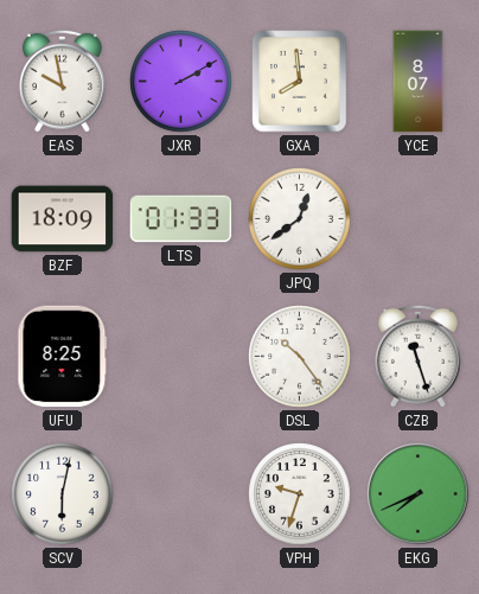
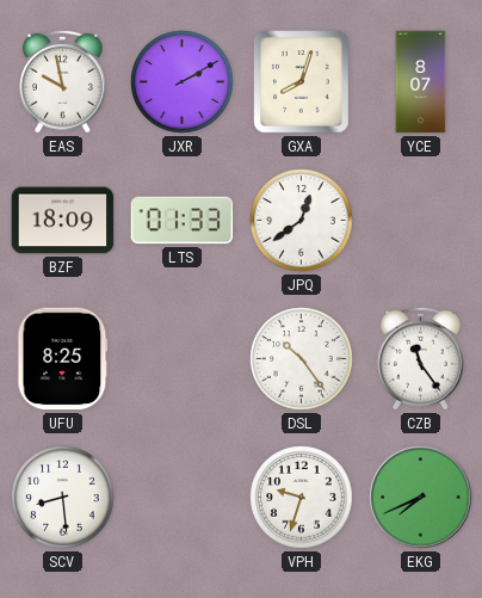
GXA: 7:59 -> 8:03
CZB: 11:27 -> 11:24
SCV: 6:02 -> 8:29
